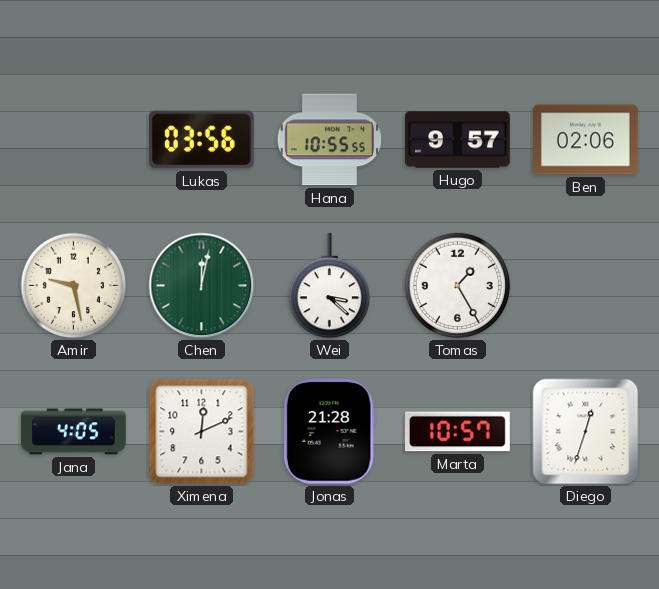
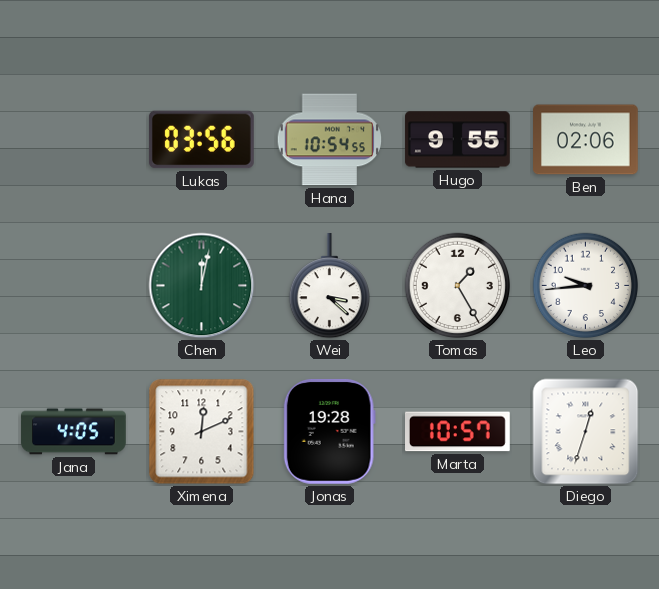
Hana: 10:55 -> 10:54
Hugo: 9:57 -> 9:55
Amir: 9:28 -> none
Leo: none -> 9:44
Jonas: 21:28 -> 19:28
